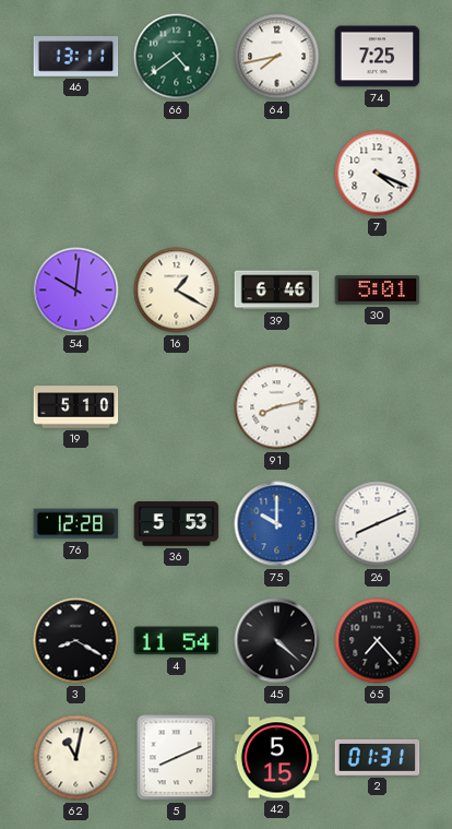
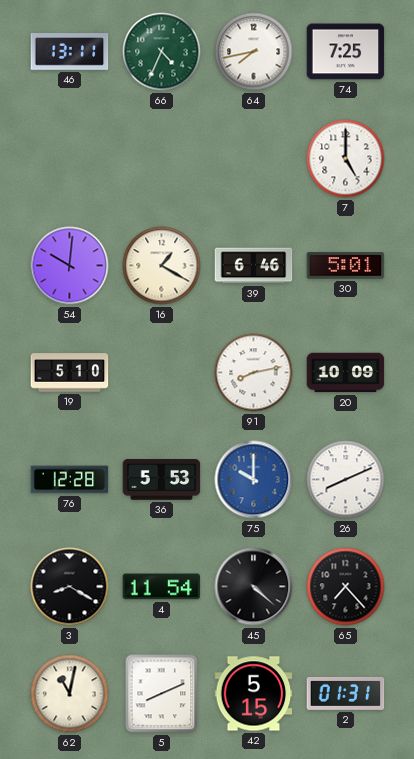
66: 4:39 -> 4:34
7: 4:19 -> 5:00
20: none -> 10:09
